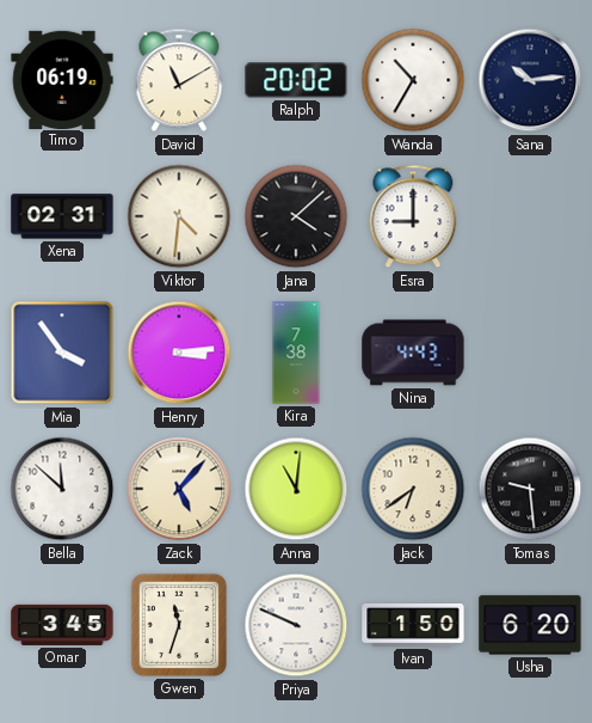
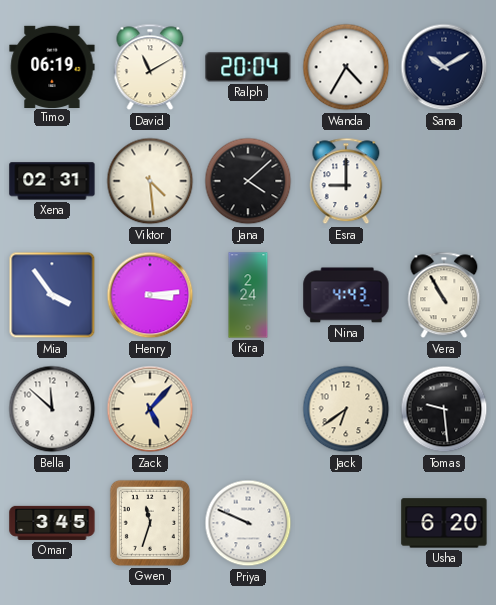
Ralph: 20:02 -> 20:04
Wanda: 10:35 -> 4:35
Sana: 10:14 -> 10:10
Viktor: 4:31 -> 4:29
Kira: 7:38 -> 2:24
Vera: none -> 10:55
Anna: 11:01 -> none
Ivan: 1:50 -> none
